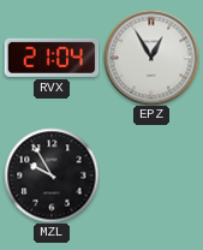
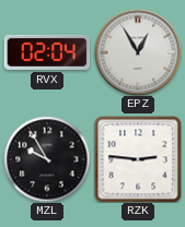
RVX: 21:04 -> 02:04
RZK: none -> 2:46
